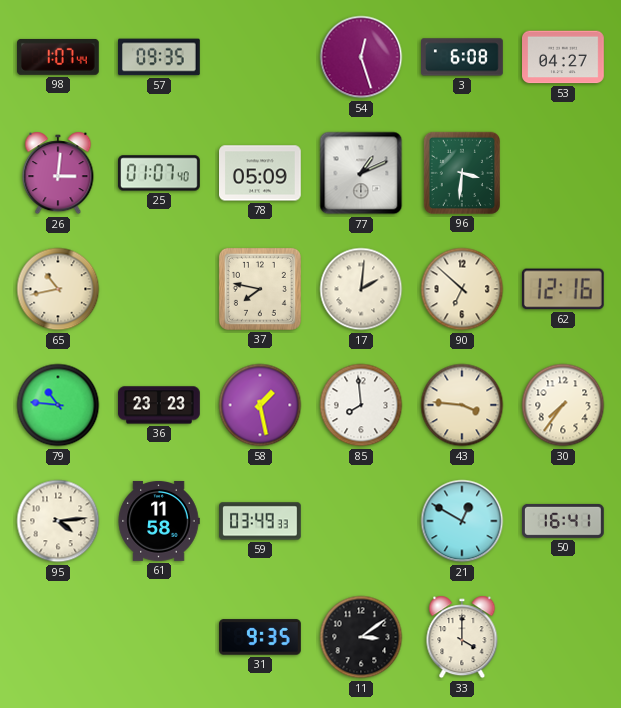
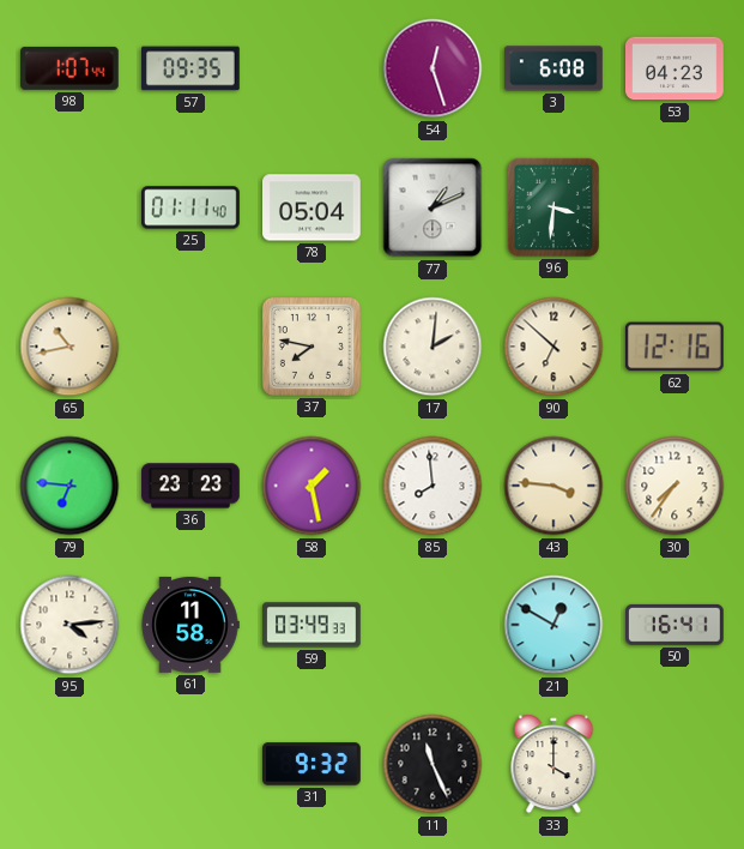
53: 04:27 -> 04:23
26: 3:01 -> none
25: 01:07 -> 01:11
78: 05:09 -> 05:04
79: 10:46 -> 6:46
31: 9:35 -> 9:32
11: 3:09 -> 11:26
